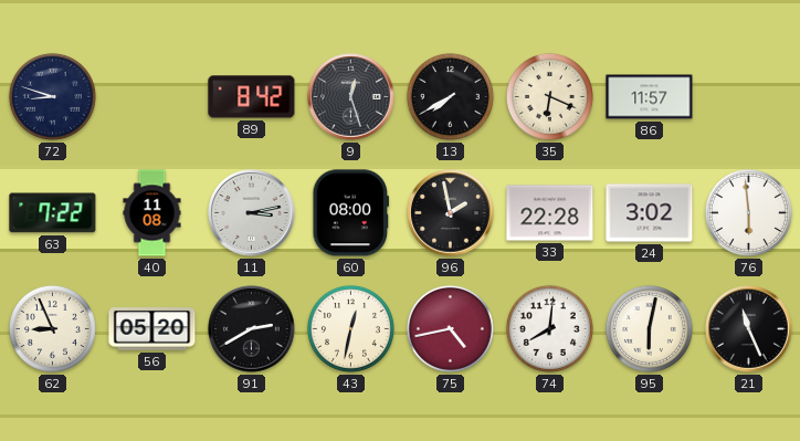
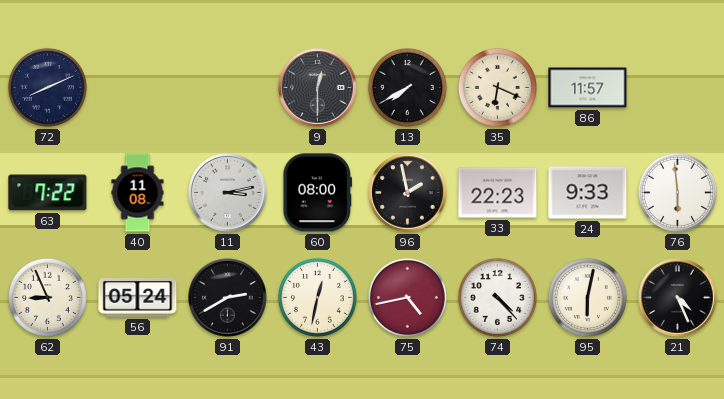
72: 8:48 -> 8:11
89: 8:42 -> none
9: 12:27 -> 12:30
33: 22:28 -> 22:23
24: 3:02 -> 9:33
56: 05:20 -> 05:24
74: 8:01 -> 4:23
21: 11:26 -> 4:26
